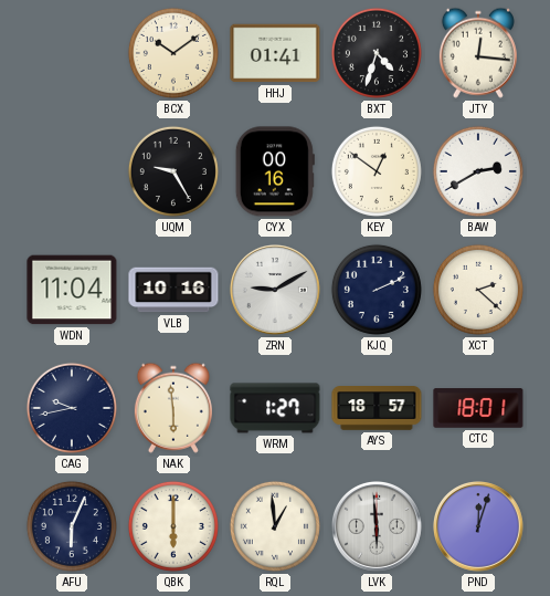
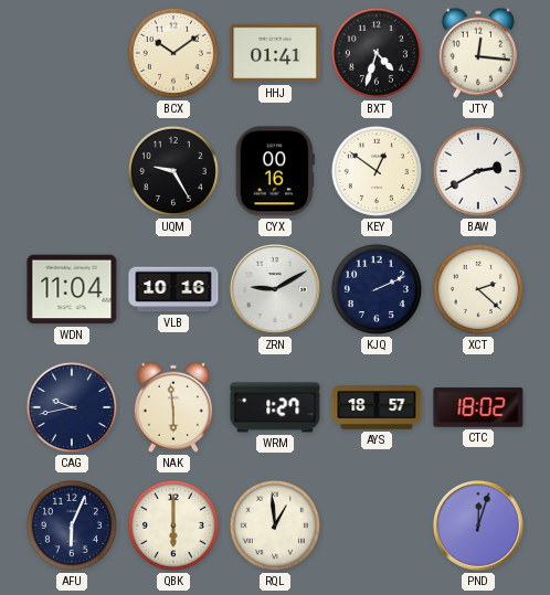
CTC: 18:01 -> 18:02
LVK: 5:59 -> none
